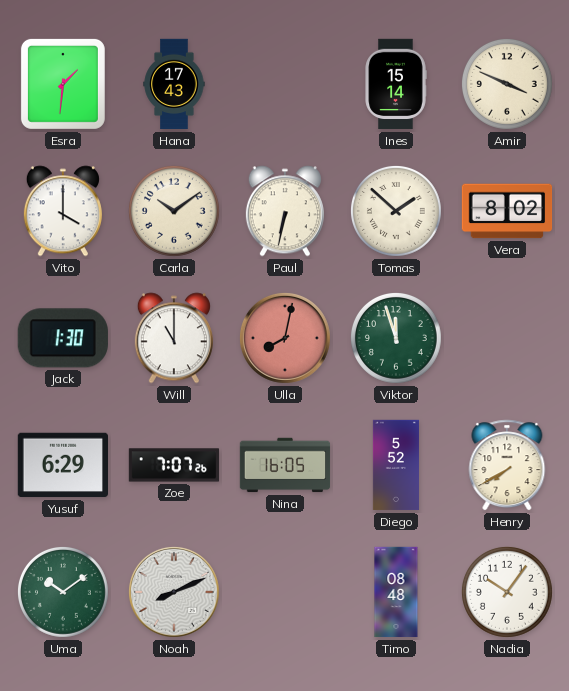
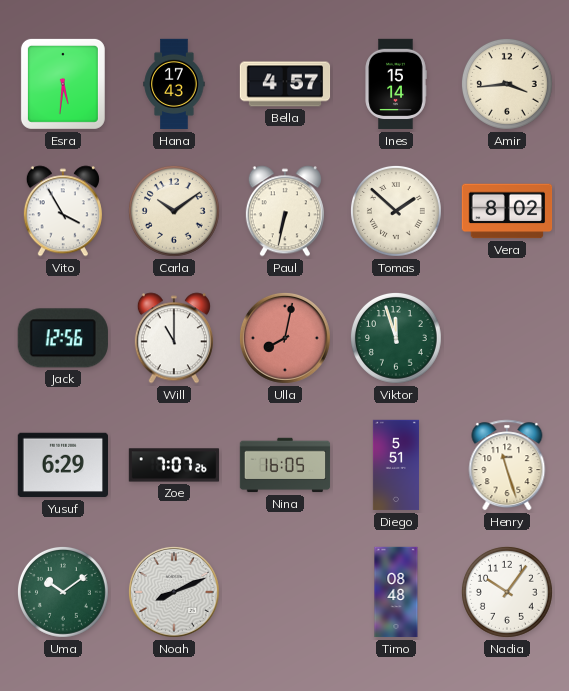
Esra: 1:31 -> 5:31
Bella: none -> 4:57
Amir: 3:49 -> 3:44
Vito: 4:00 -> 3:55
Jack: 1:30 -> 12:56
Diego: 5:52 -> 5:51
Henry: 7:40 -> 11:27
